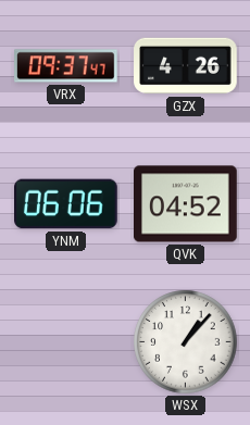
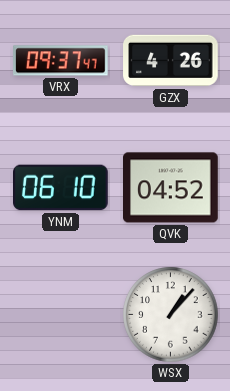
YNM: 06:06 -> 06:10
